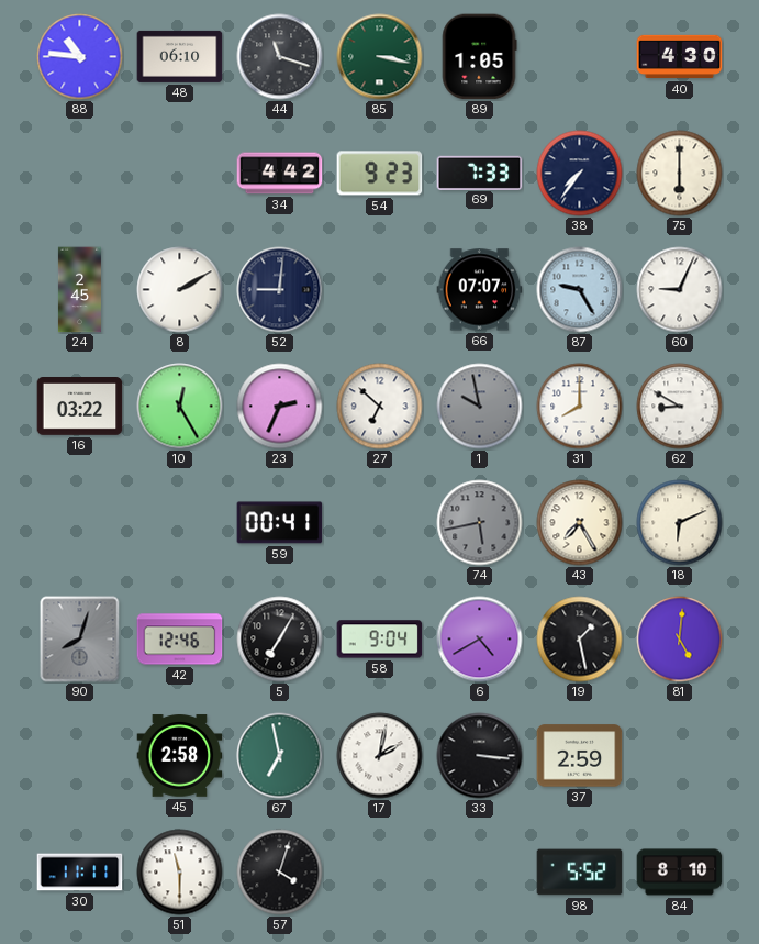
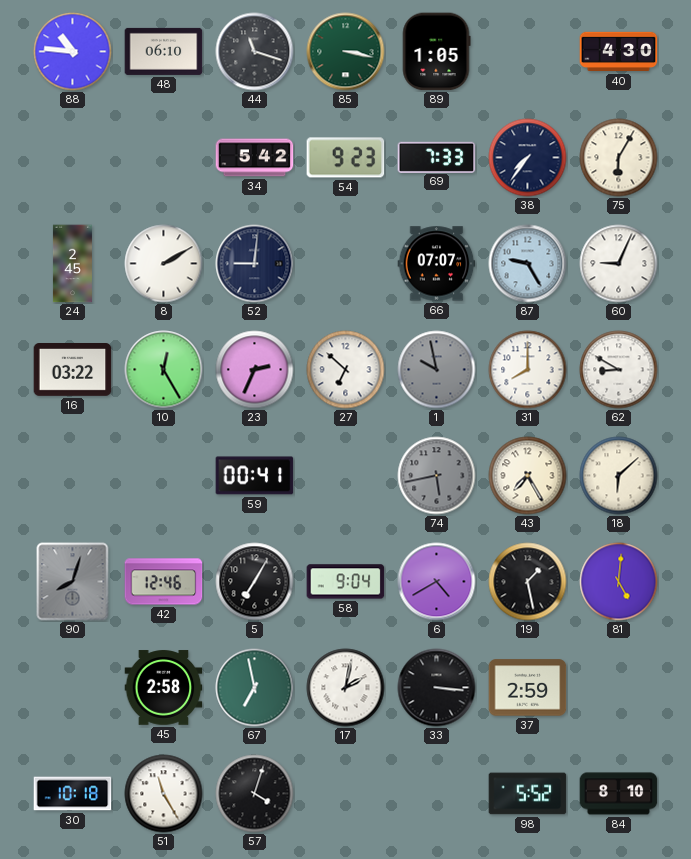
34: 4:42 -> 5:42
75: 6:00 -> 6:05
18: 6:11 -> 6:08
30: 11:11 -> 10:18
51: 11:30 -> 11:25
